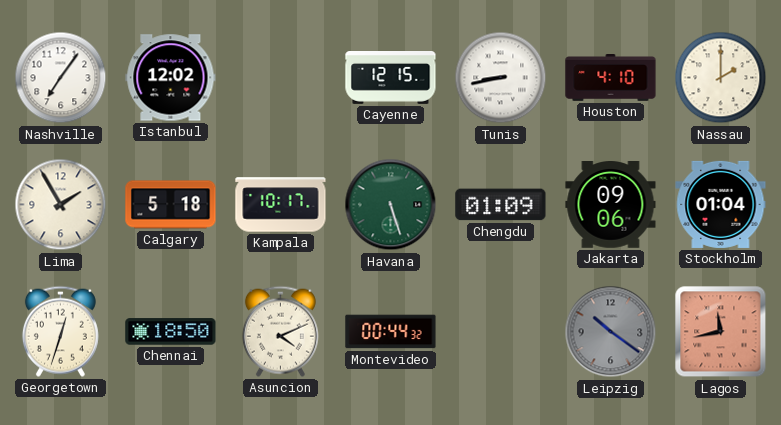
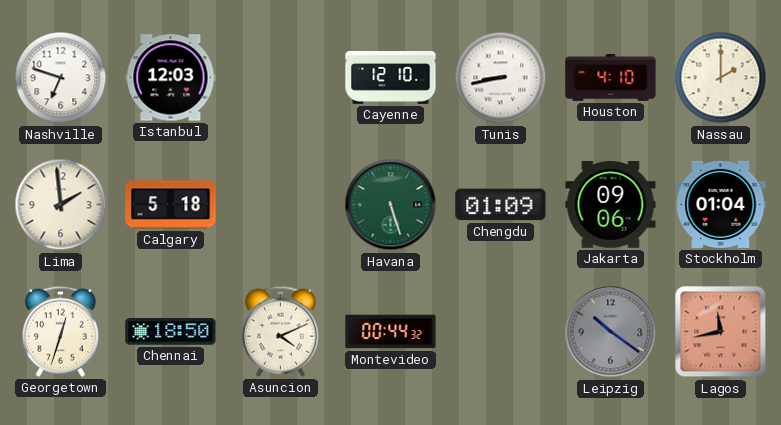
Nashville: 7:06 -> 6:48
Istanbul: 12:02 -> 12:03
Cayenne: 12:15 -> 12:10
Lima: 1:55 -> 1:59
Kampala: 10:17 -> none
